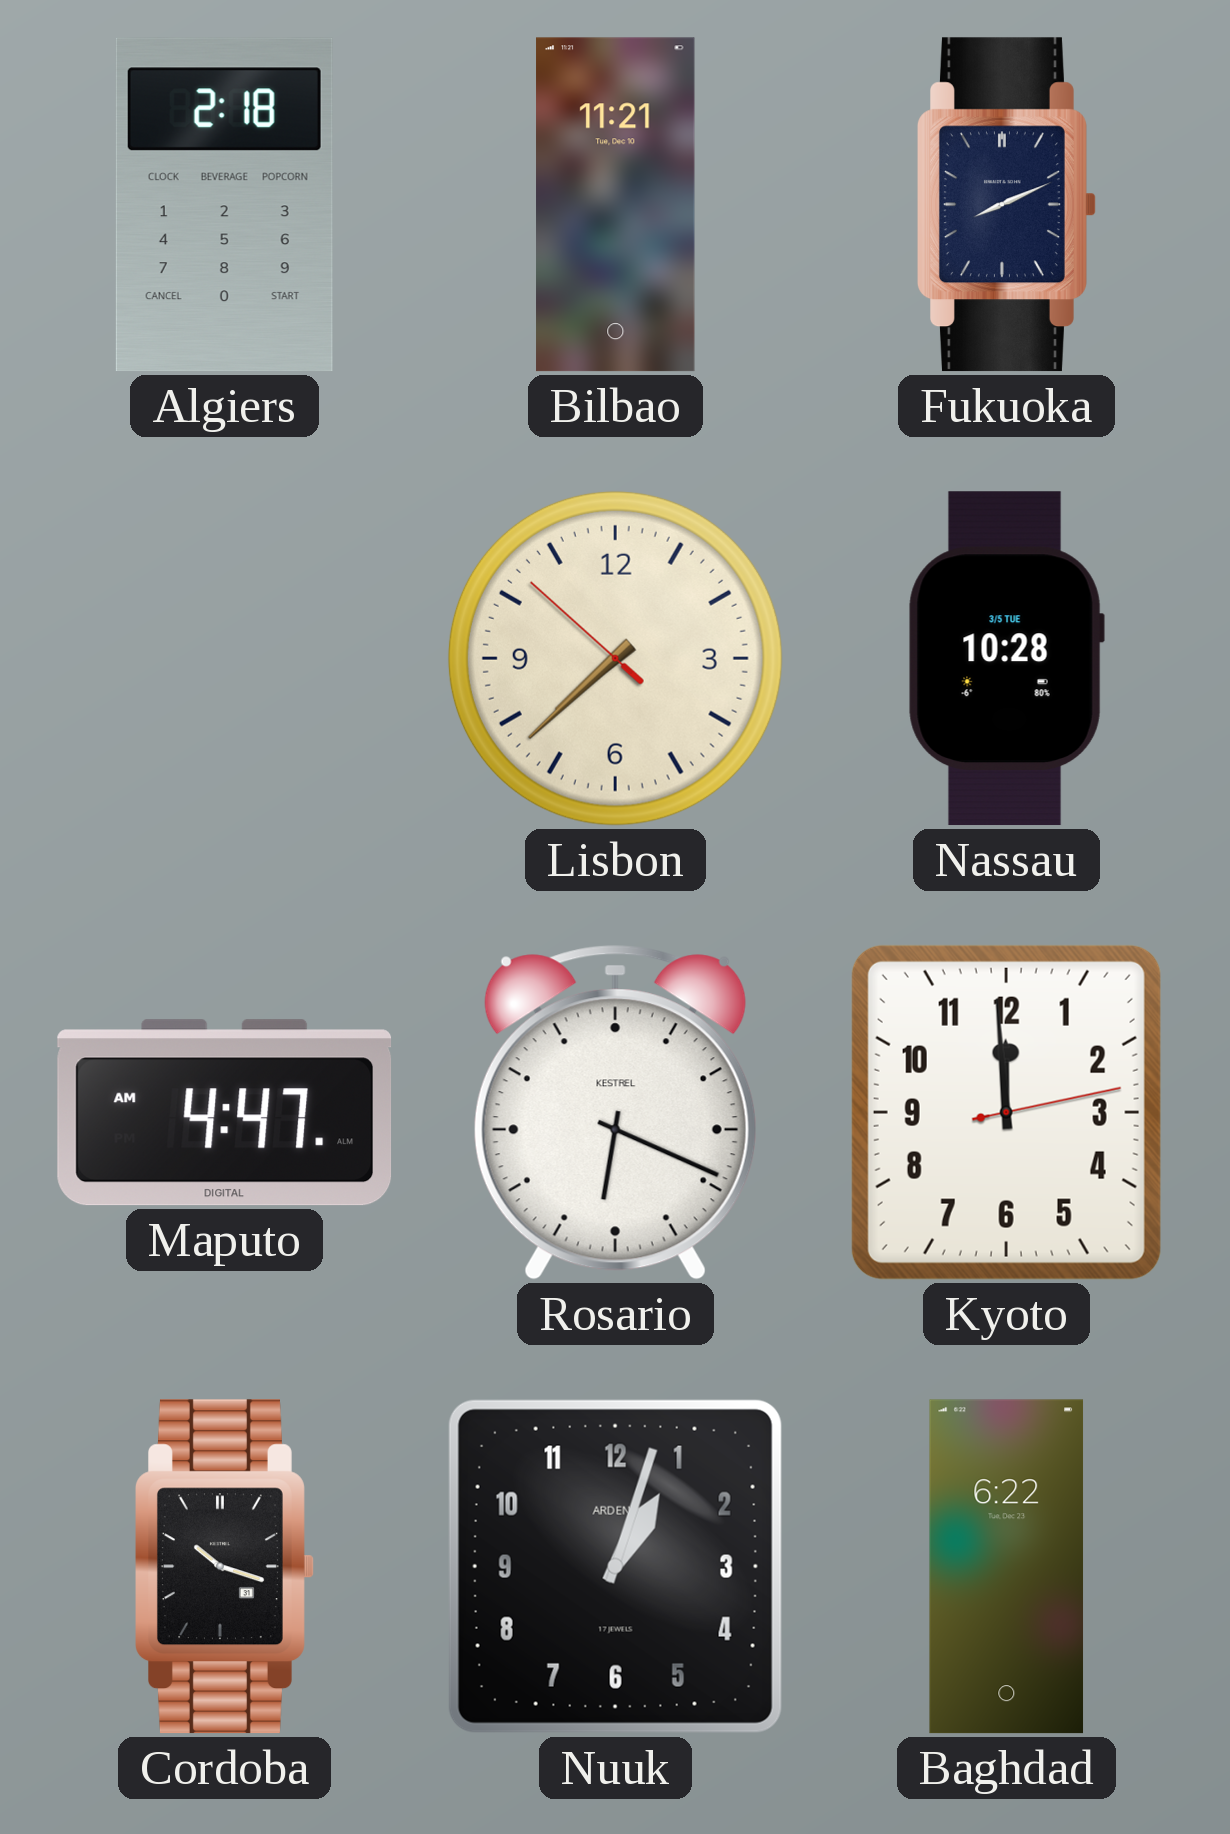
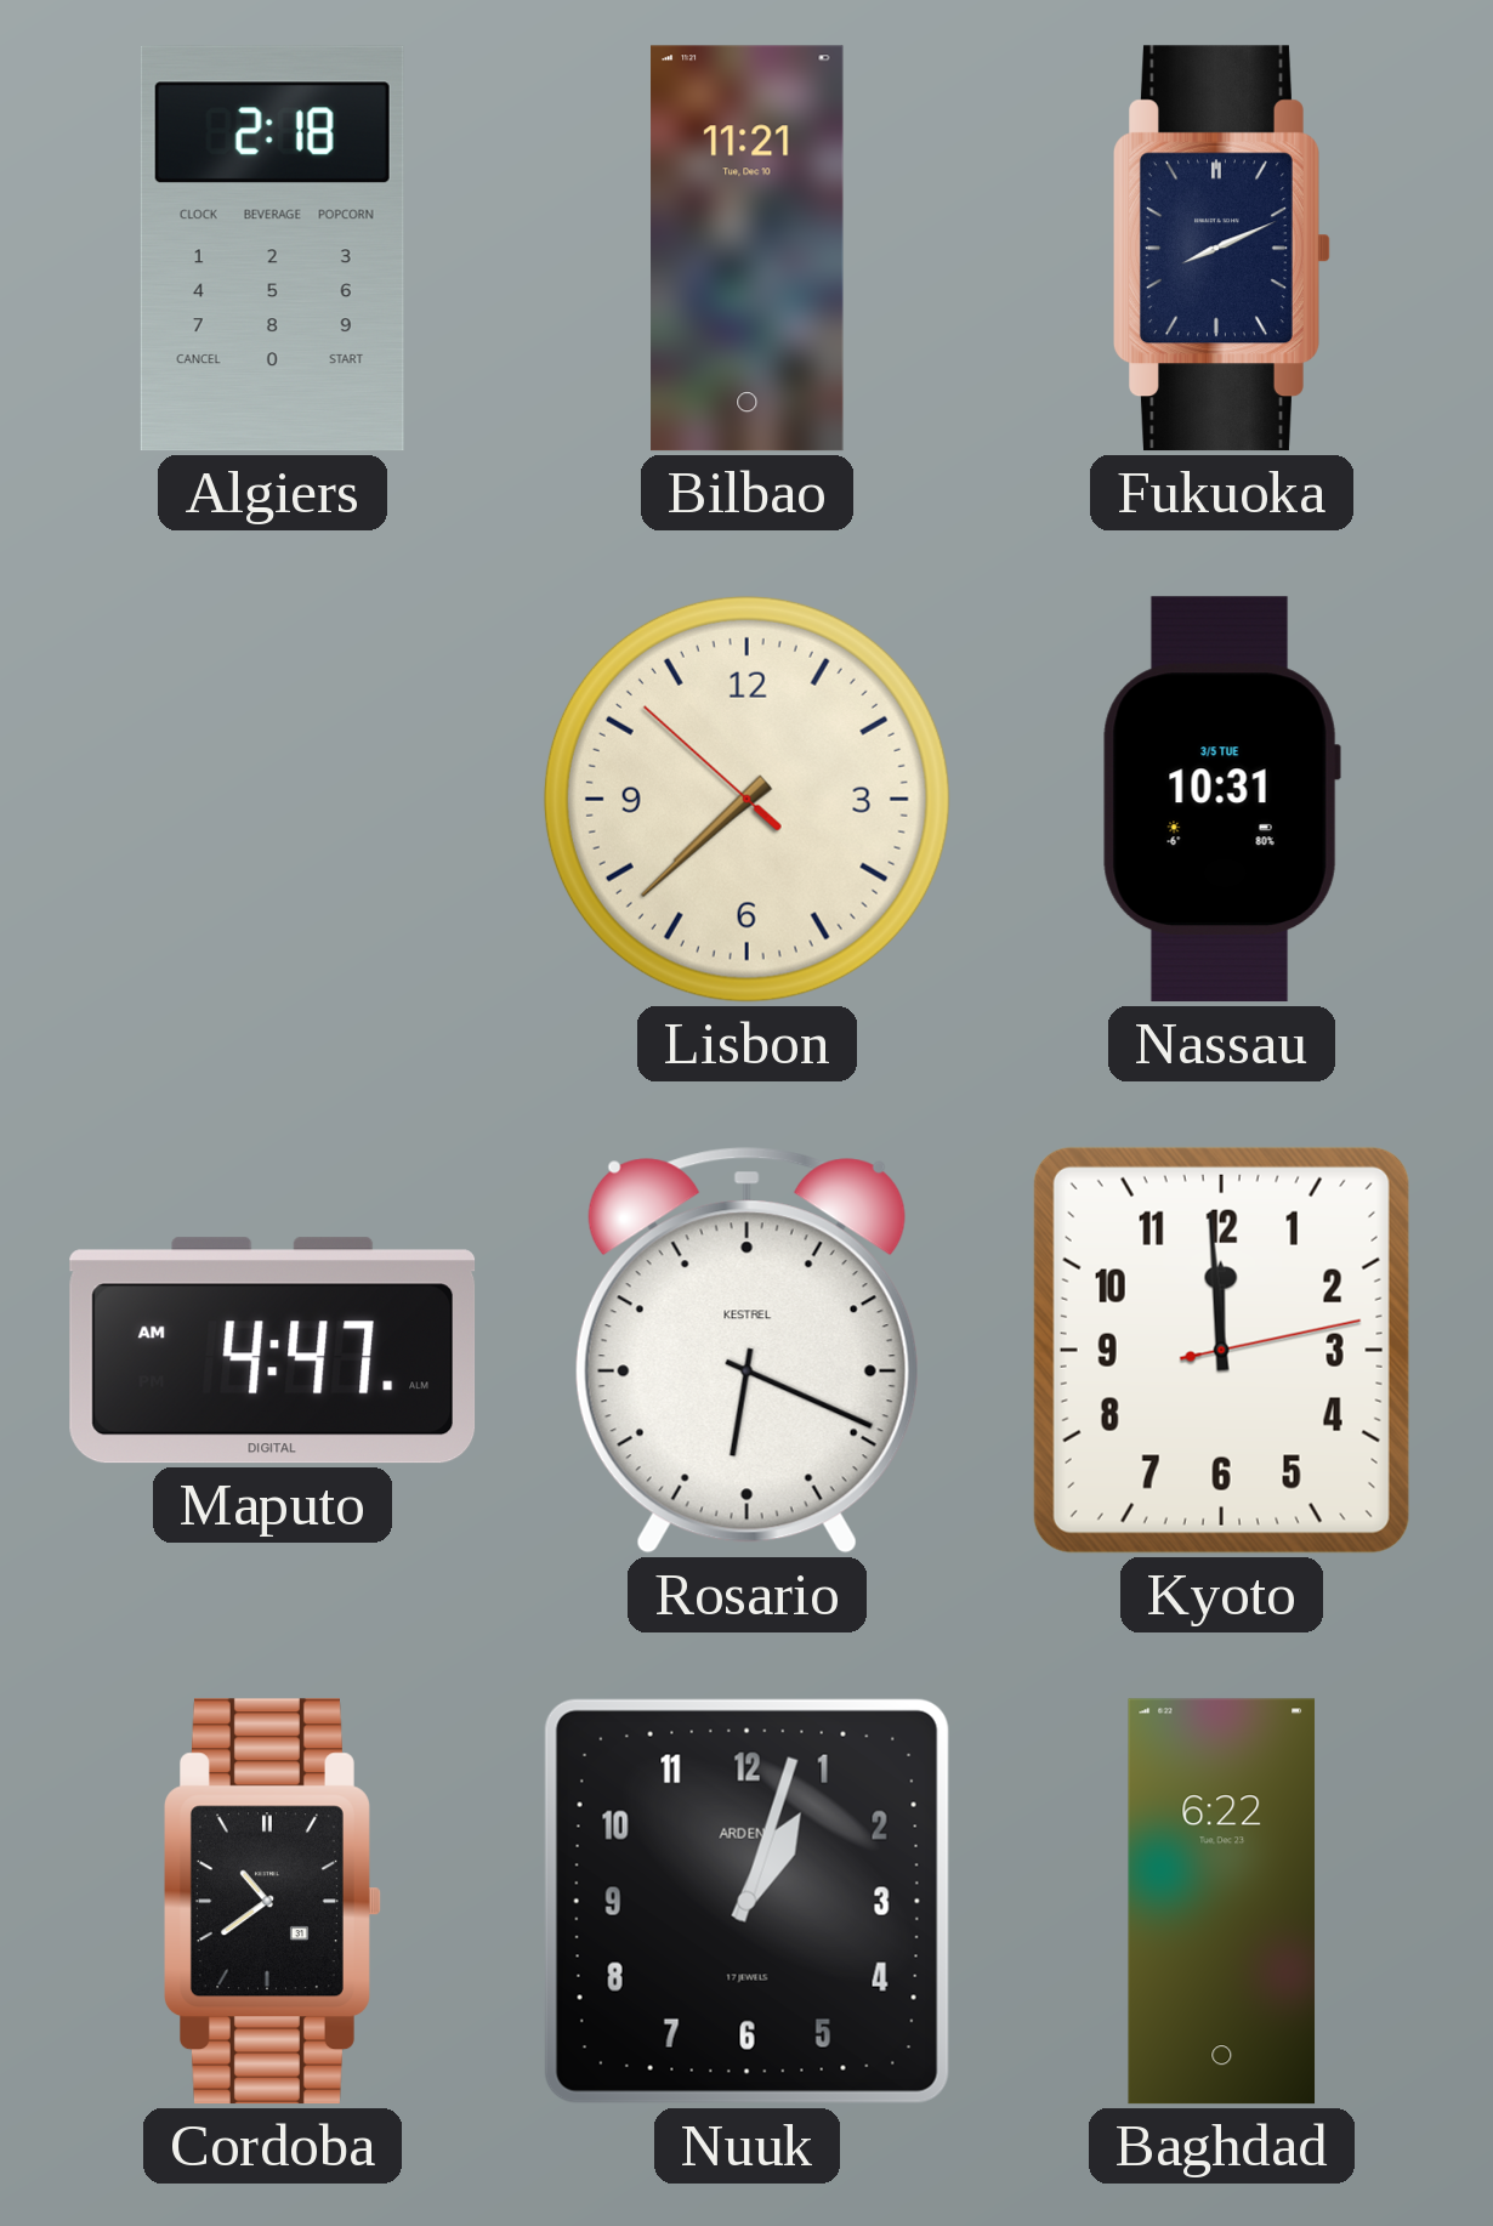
Nassau: 10:28 -> 10:31
Cordoba: 10:18 -> 10:39
